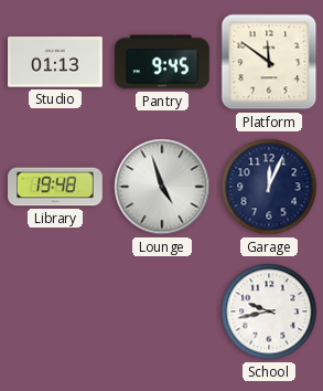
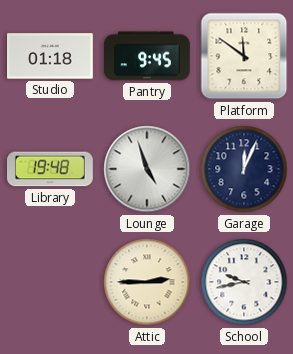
Studio: 01:13 -> 01:18
Attic: none -> 2:45
